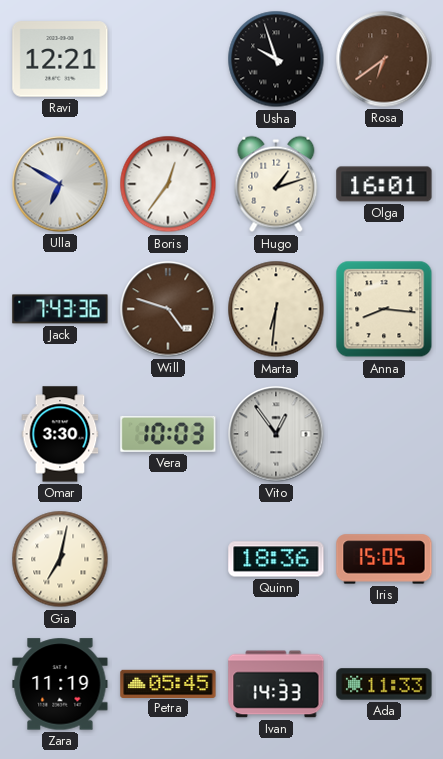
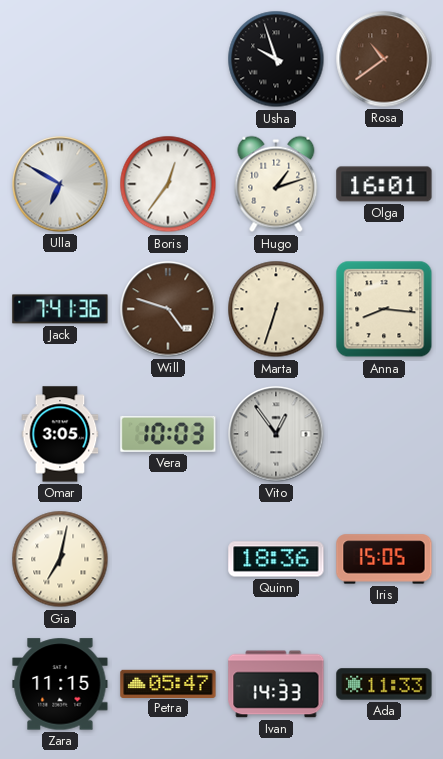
Ravi: 12:21 -> none
Rosa: 6:39 -> 10:39
Jack: 7:43 -> 7:41
Marta: 6:31 -> 6:33
Omar: 3:30 -> 3:05
Zara: 11:19 -> 11:15
Petra: 05:45 -> 05:47
